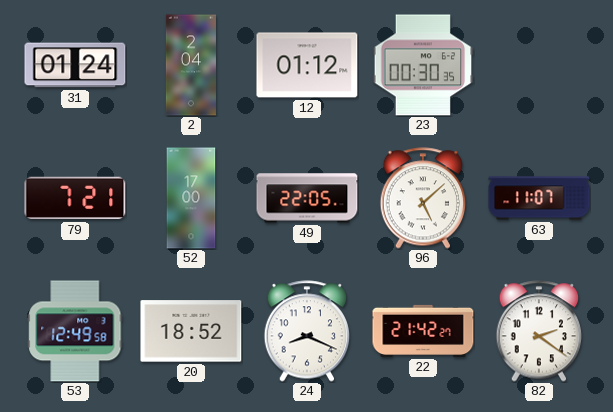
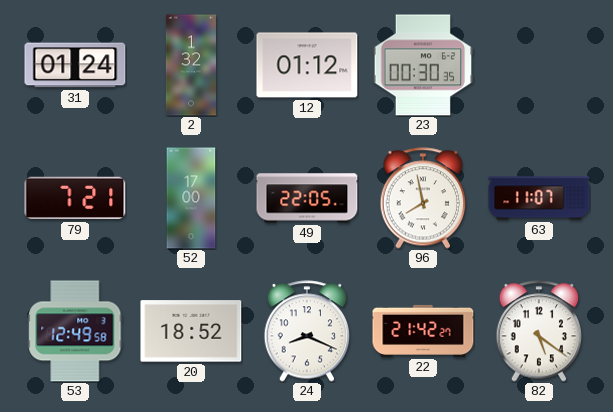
2: 2:04 -> 1:32
96: 5:08 -> 7:58
82: 2:21 -> 5:21
